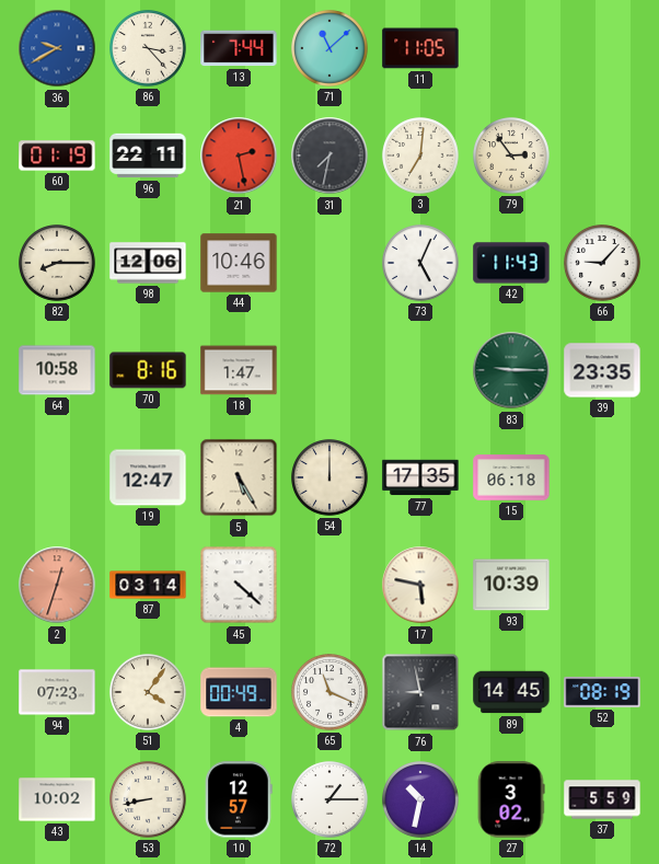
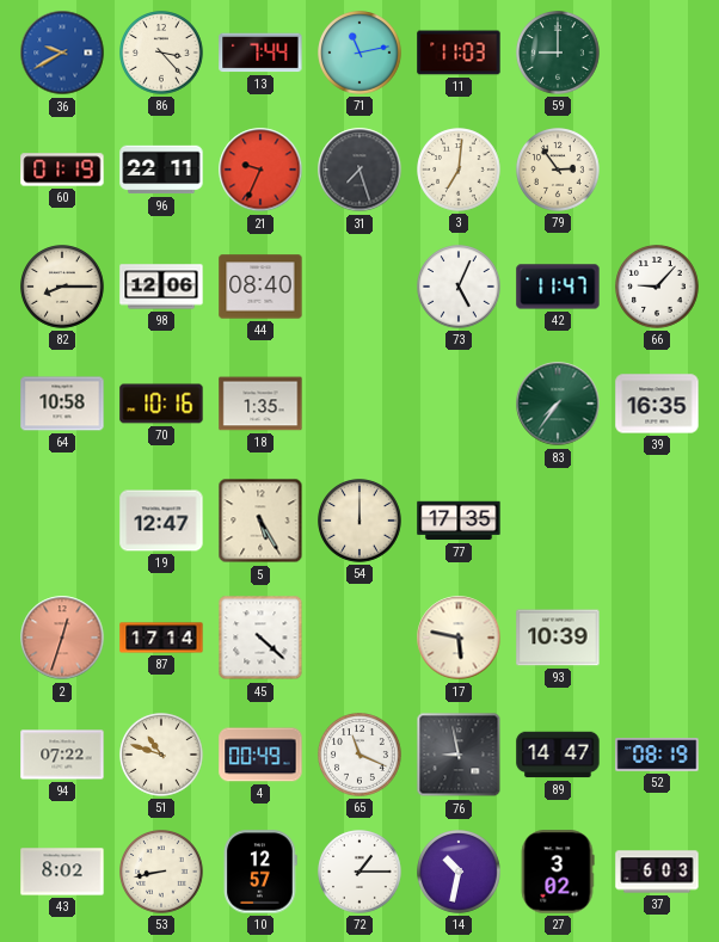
71: 11:08 -> 11:13
11: 11:05 -> 11:03
59: none -> 9:00
21: 2:28 -> 9:34
31: 7:32 -> 7:27
44: 10:46 -> 08:40
42: 11:43 -> 11:47
70: 8:16 -> 10:16
18: 1:47 -> 1:35
83: 9:15 -> 7:36
39: 23:35 -> 16:35
15: 06:18 -> none
87: 03:14 -> 17:14
94: 07:23 -> 07:22
51: 4:06 -> 10:48
89: 14:45 -> 14:47
43: 10:02 -> 8:02
37: 5:59 -> 6:03
